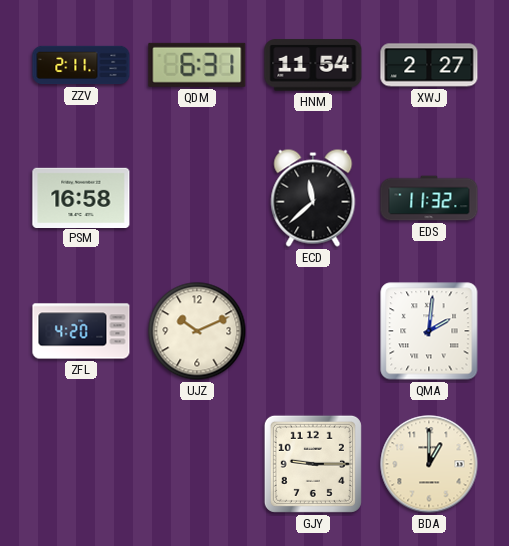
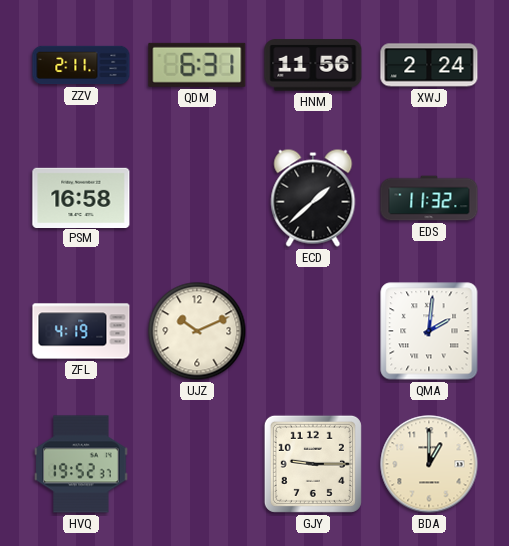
HNM: 11:54 -> 11:56
XWJ: 2:27 -> 2:24
ECD: 11:38 -> 1:38
ZFL: 4:20 -> 4:19
HVQ: none -> 19:52
